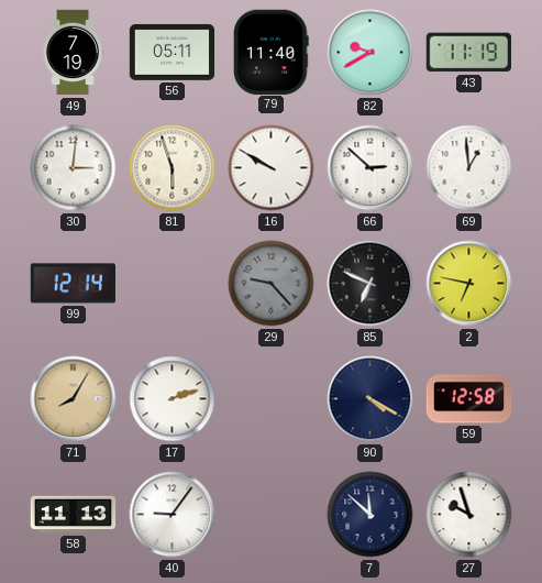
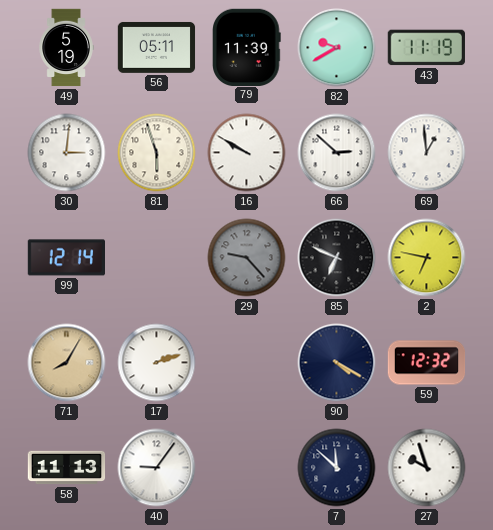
49: 7:19 -> 5:19
79: 11:40 -> 11:39
59: 12:58 -> 12:32
